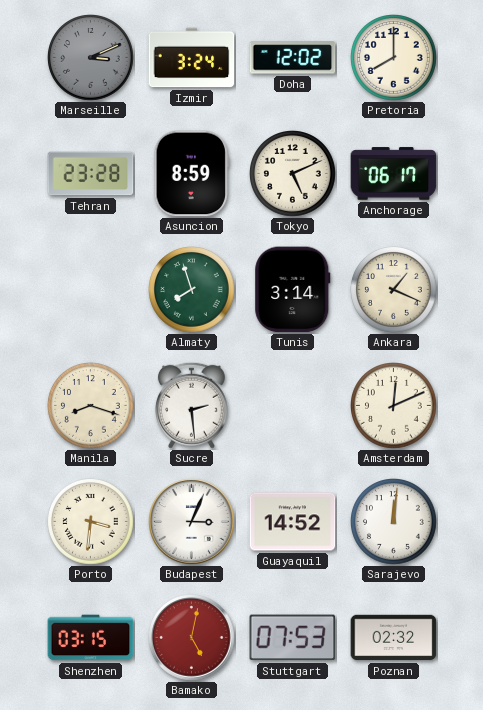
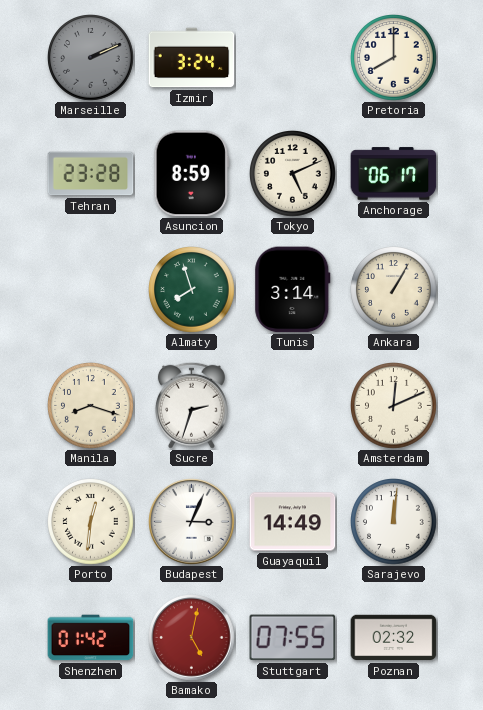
Marseille: 3:11 -> 2:11
Doha: 12:02 -> none
Ankara: 1:19 -> 1:05
Sucre: 2:29 -> 2:33
Porto: 3:31 -> 12:31
Guayaquil: 14:52 -> 14:49
Shenzhen: 03:15 -> 01:42
Stuttgart: 07:53 -> 07:55
